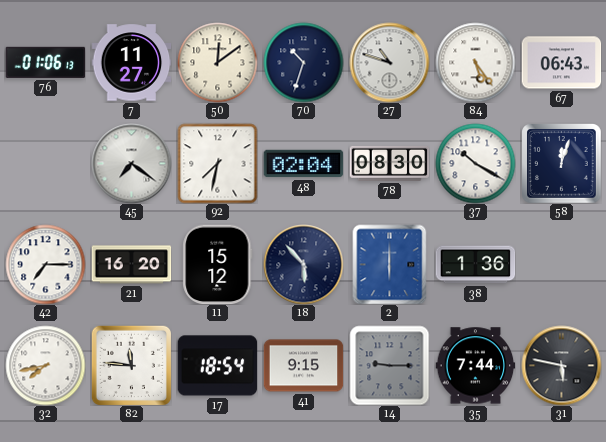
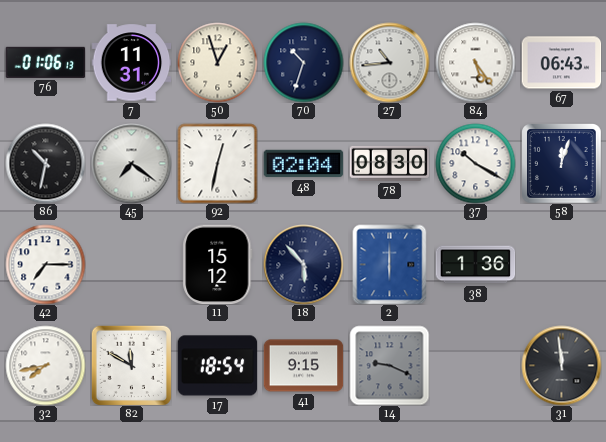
7: 11:27 -> 11:31
50: 12:09 -> 12:57
27: 10:48 -> 10:44
86: none -> 10:32
92: 7:32 -> 12:32
21: 16:20 -> none
82: 11:46 -> 11:50
14: 9:15 -> 9:19
35: 7:44 -> none
31: 5:47 -> 11:59
